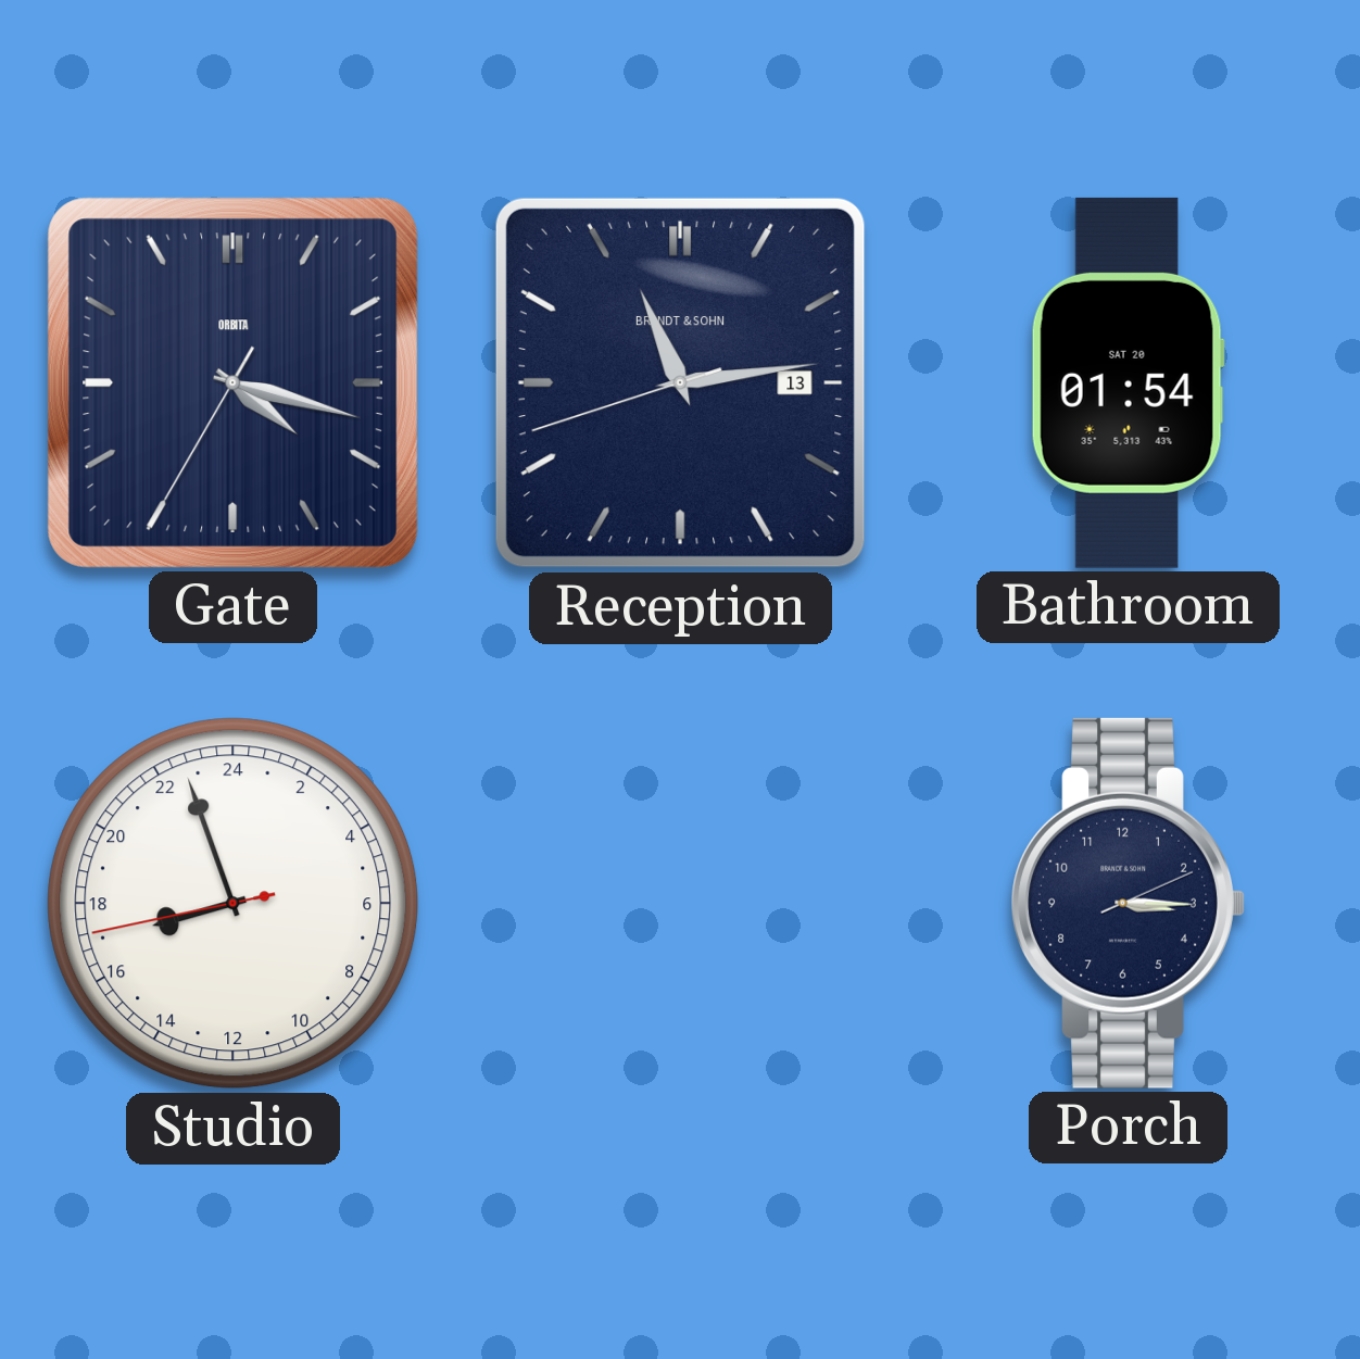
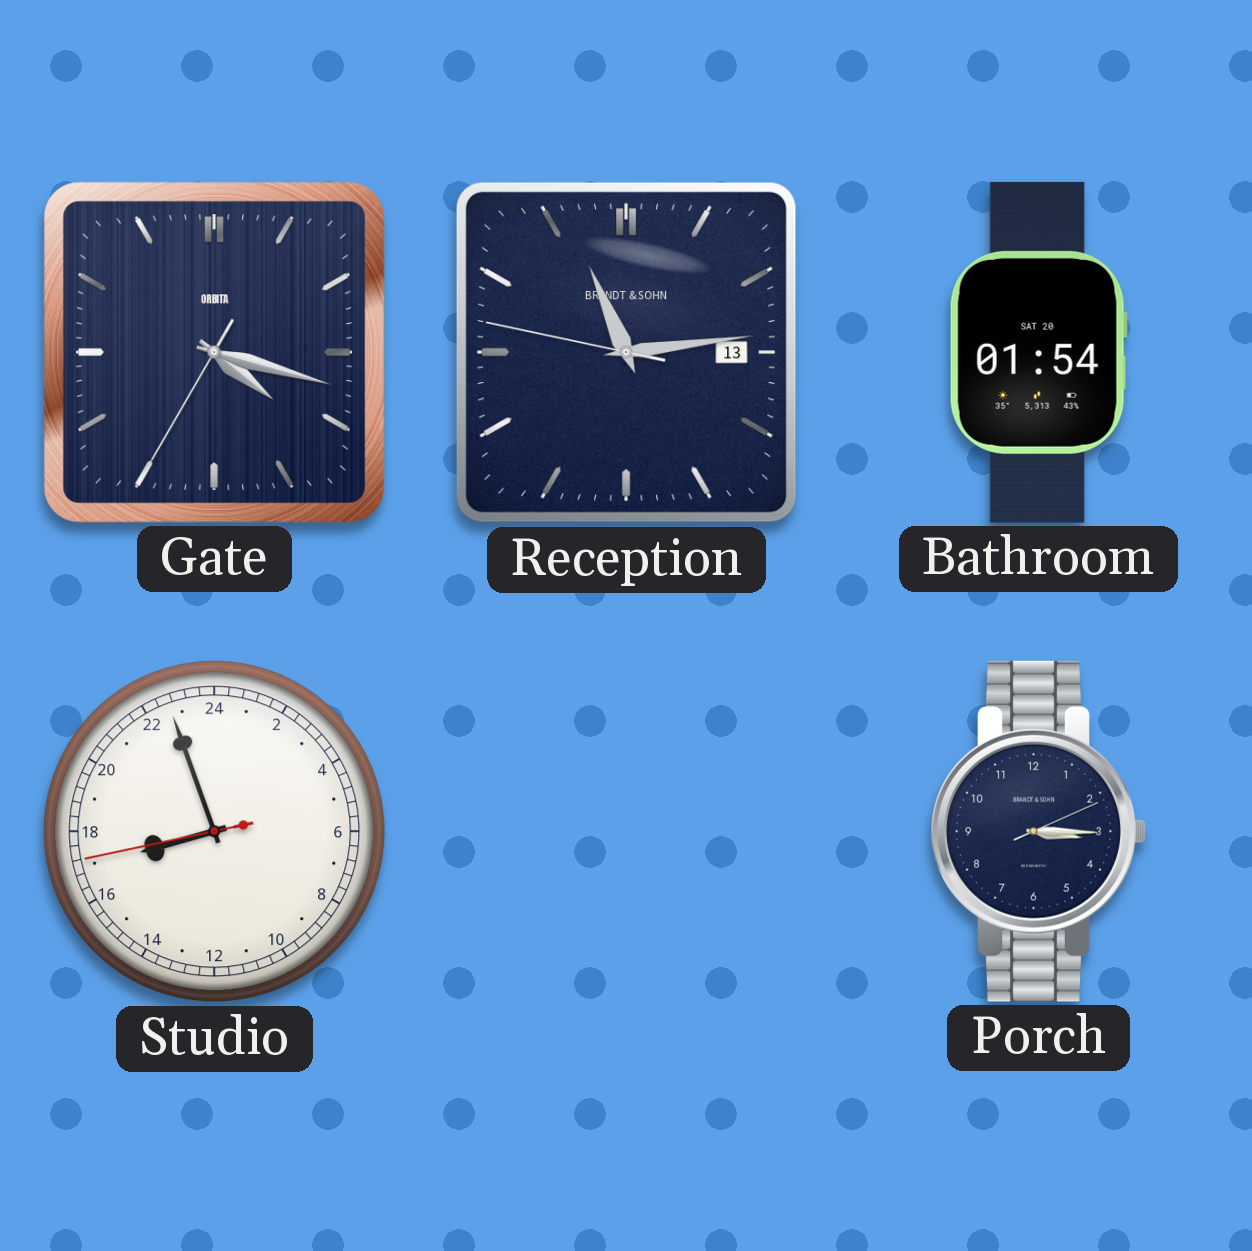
Reception: 11:13:42 -> 11:13:47
